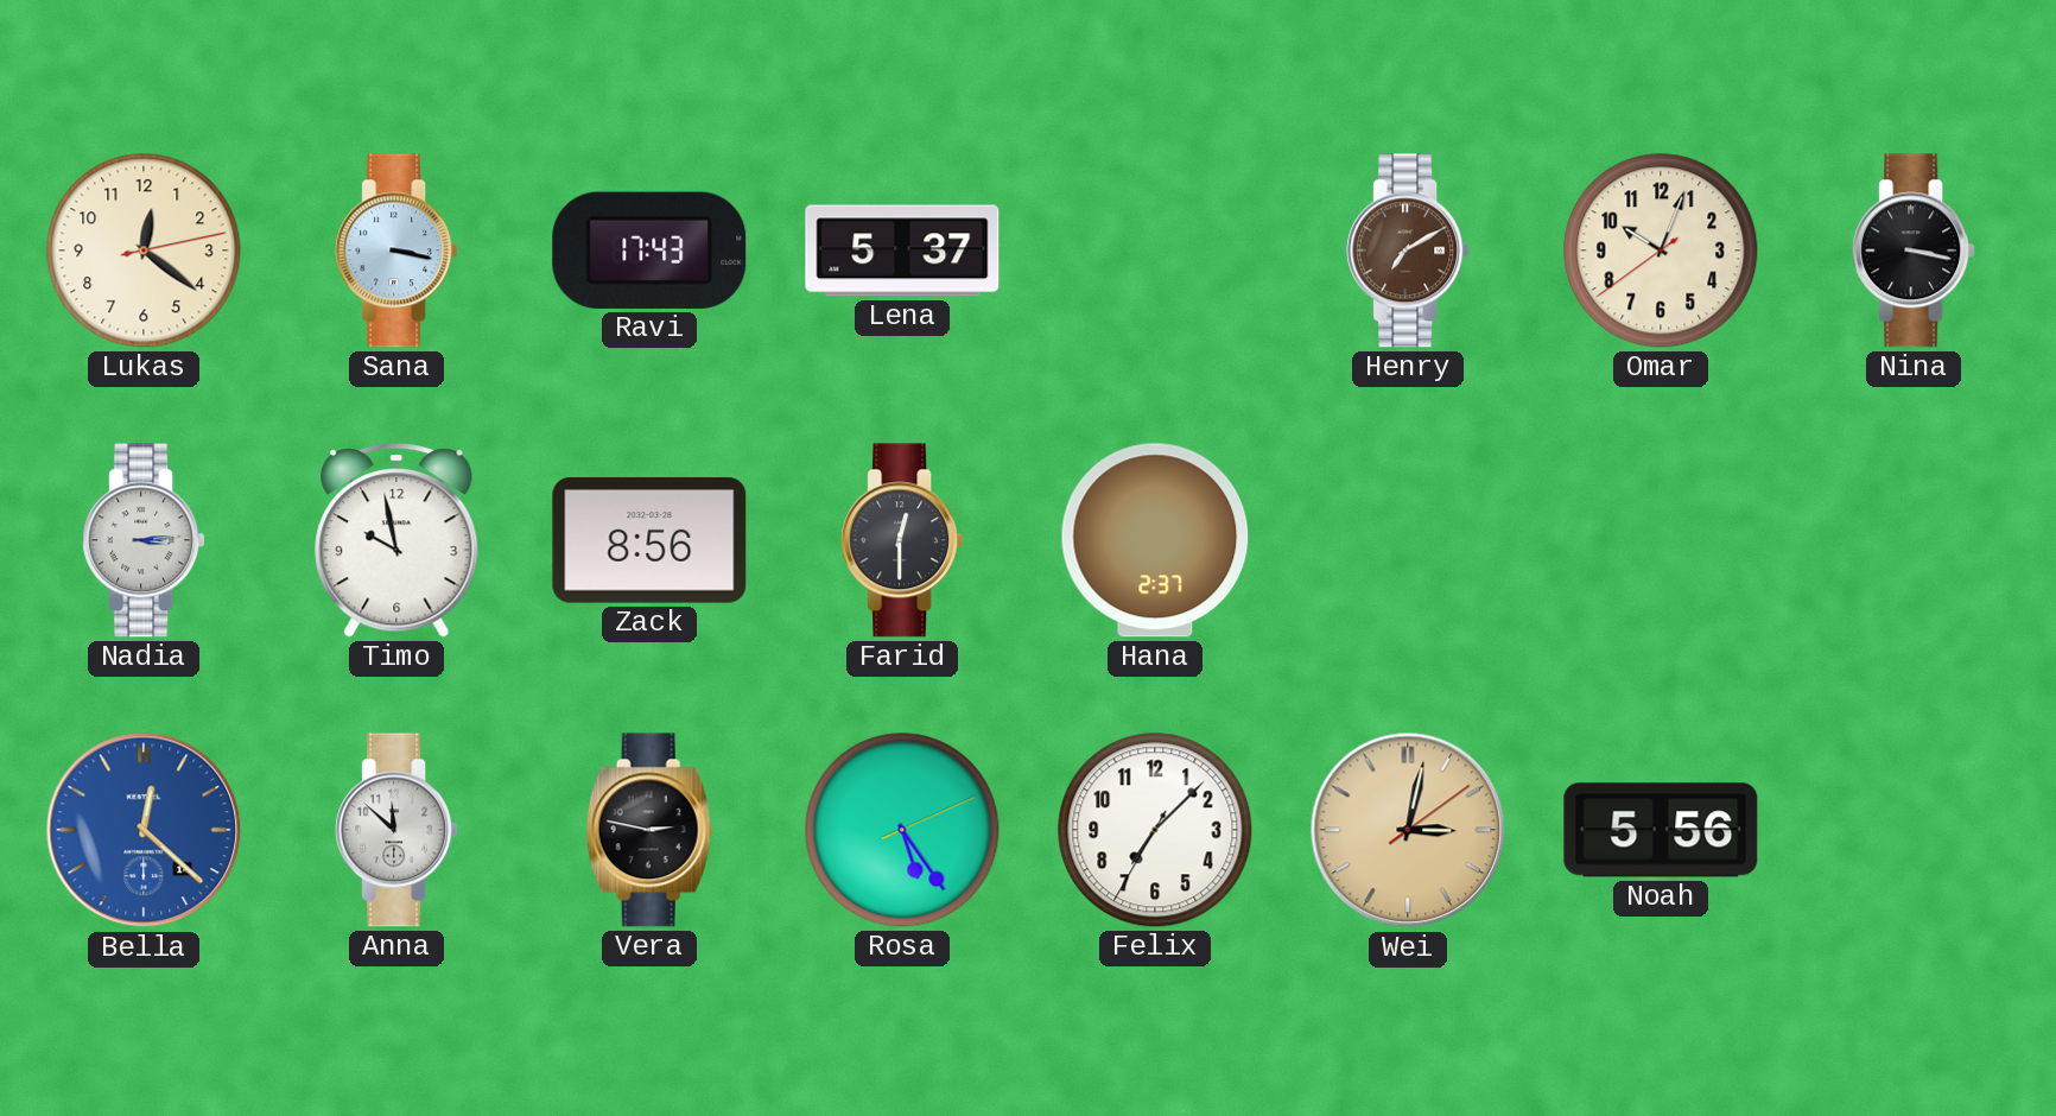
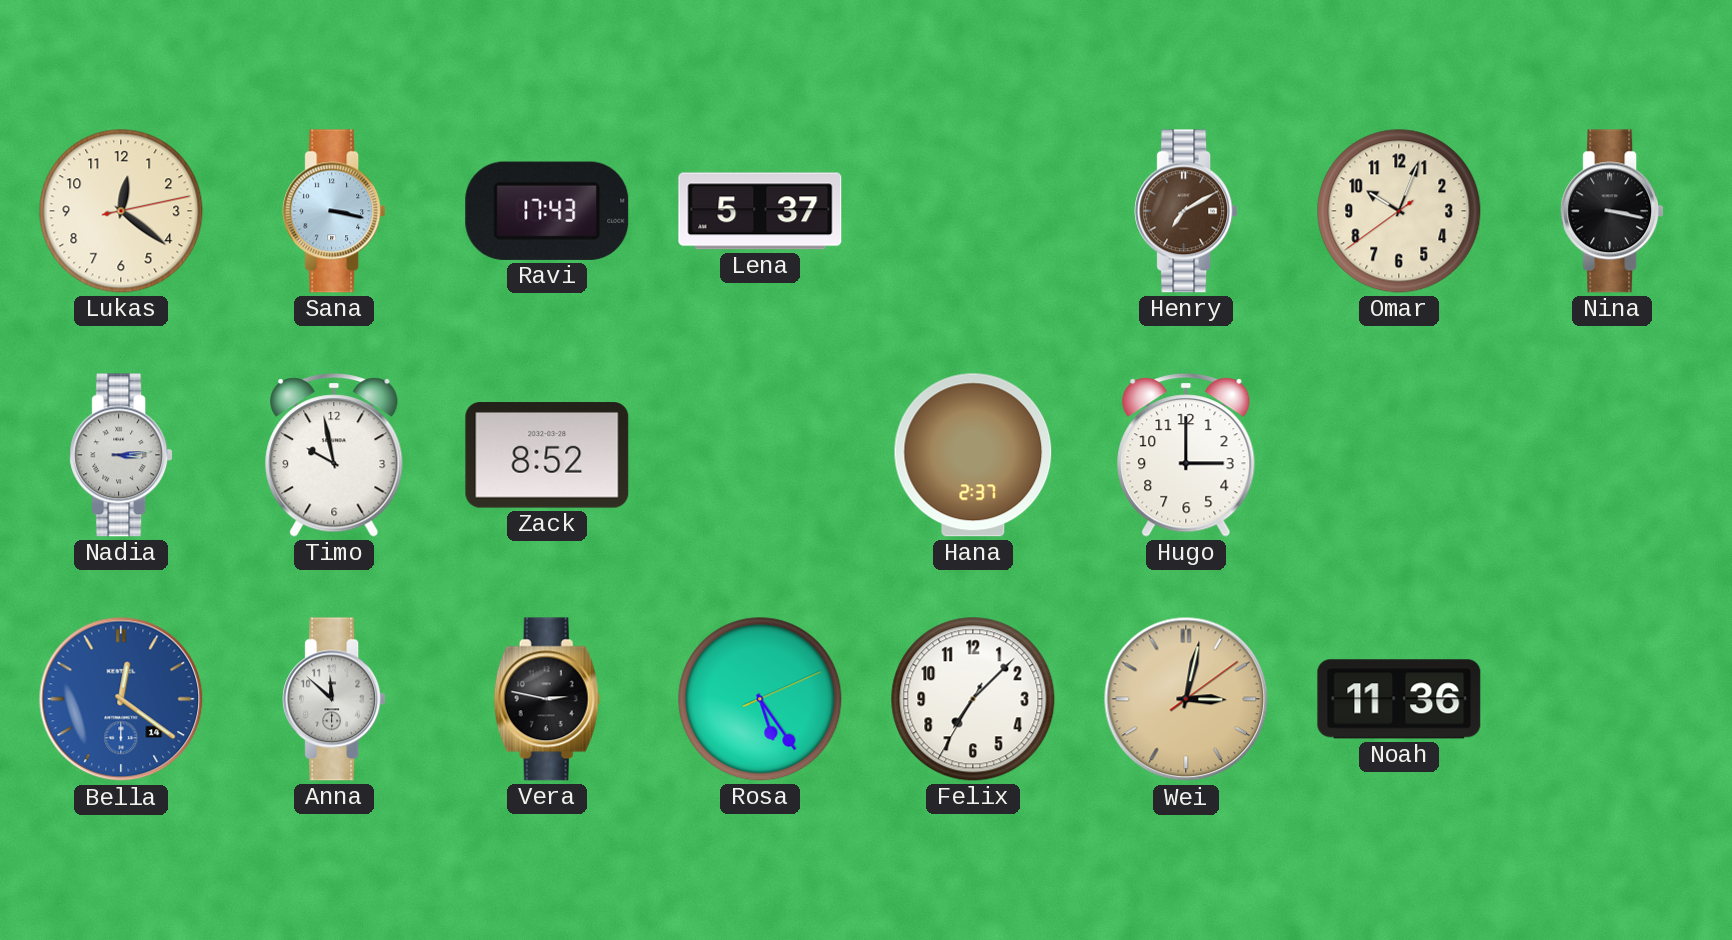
Zack: 8:56 -> 8:52
Farid: 12:30 -> none
Hugo: none -> 3:00
Bella: 12:22 -> 12:21
Noah: 5:56 -> 11:36
